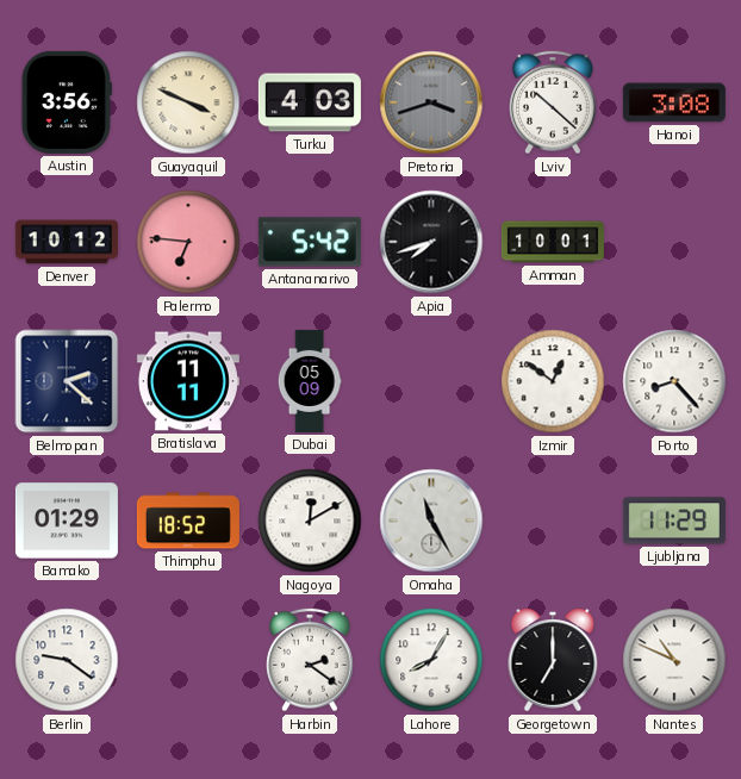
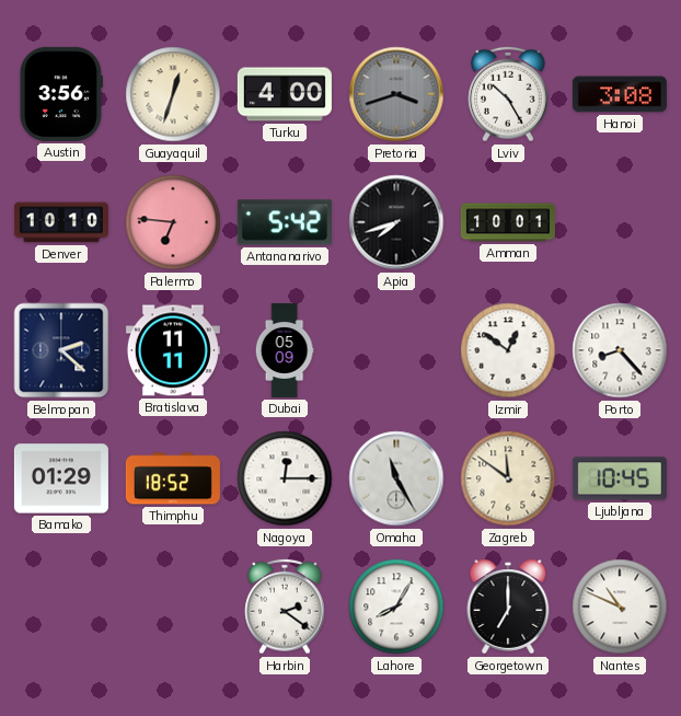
Guayaquil: 3:49 -> 12:33
Turku: 4:03 -> 4:00
Lviv: 10:22 -> 10:25
Denver: 10:12 -> 10:10
Nagoya: 12:10 -> 12:15
Zagreb: none -> 11:51
Ljubljana: 11:29 -> 10:45
Berlin: 9:21 -> none
